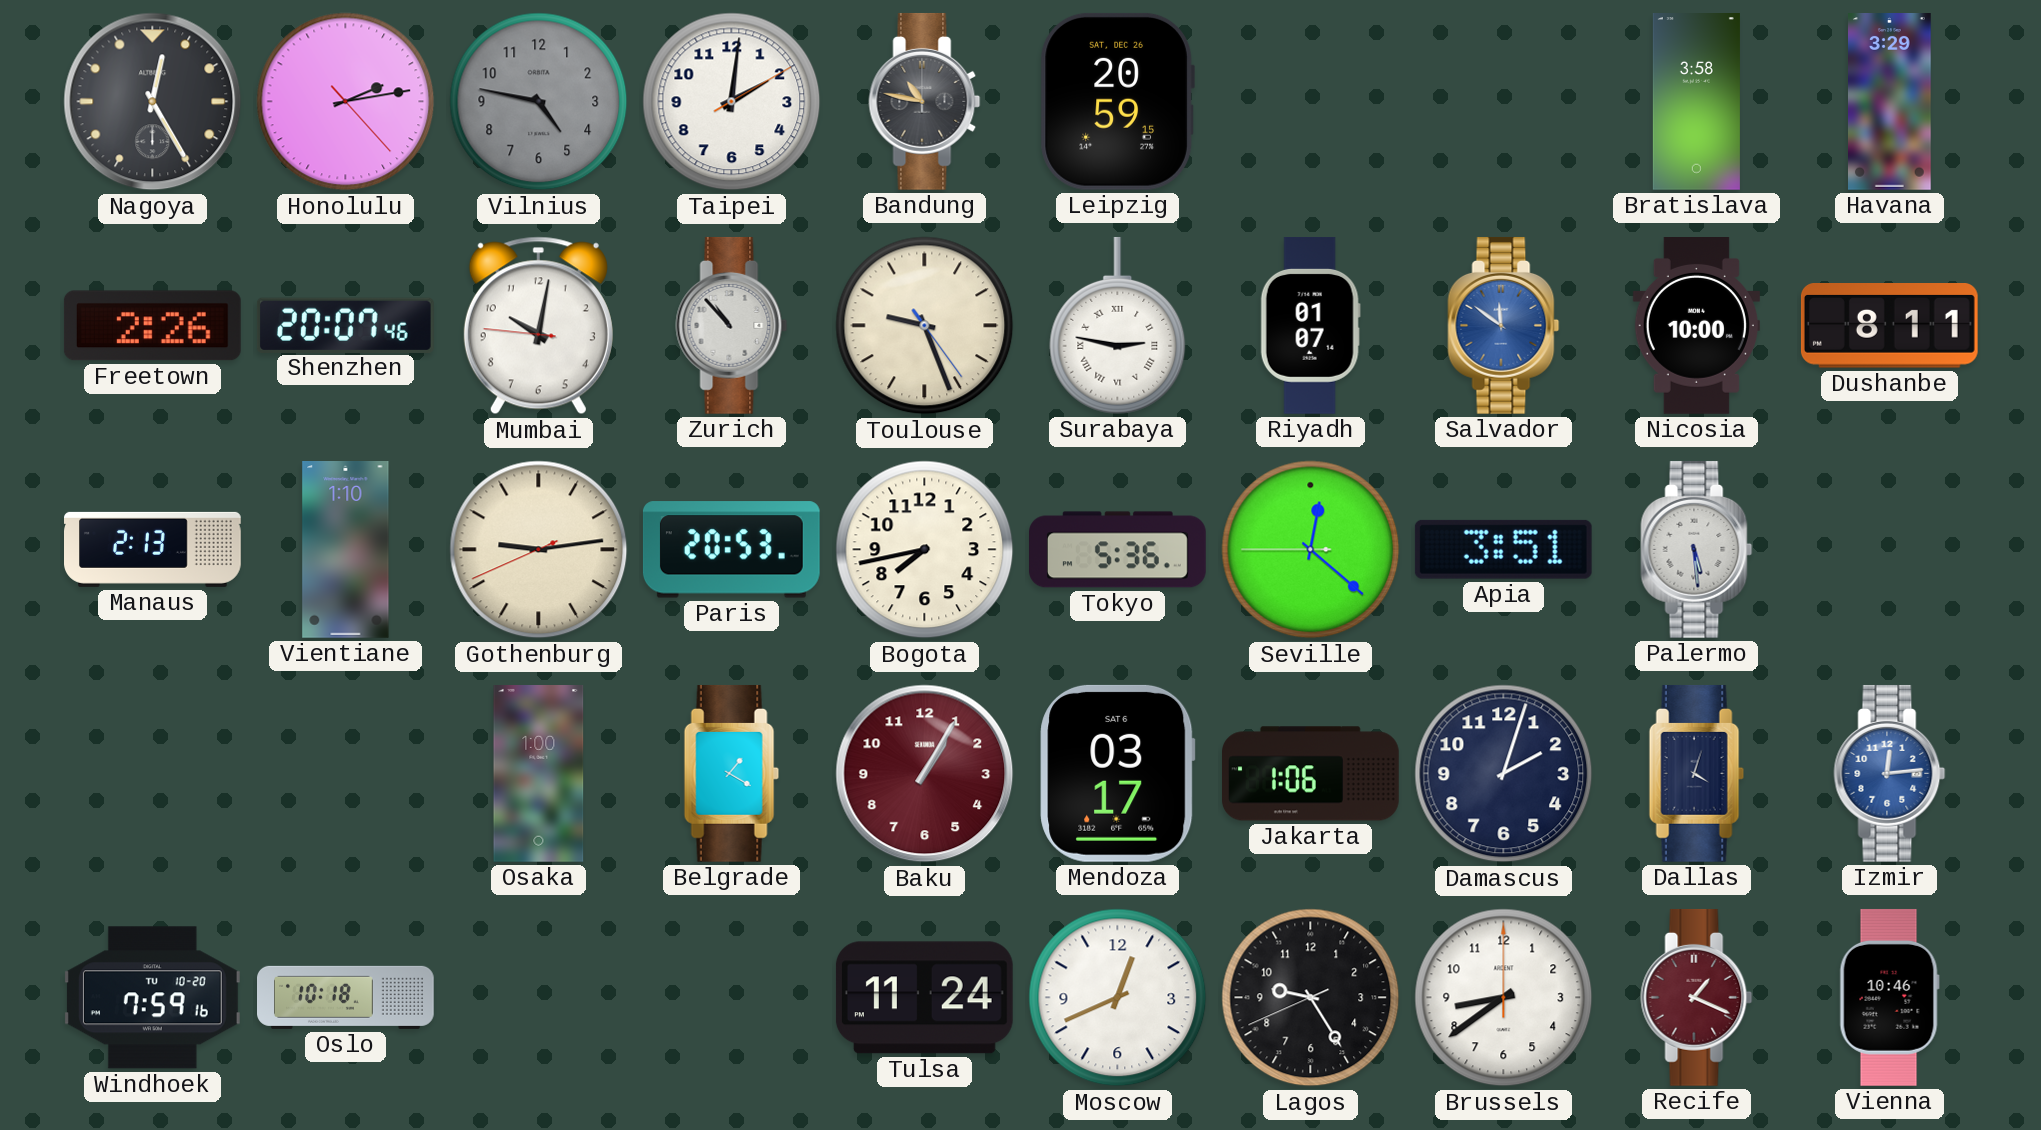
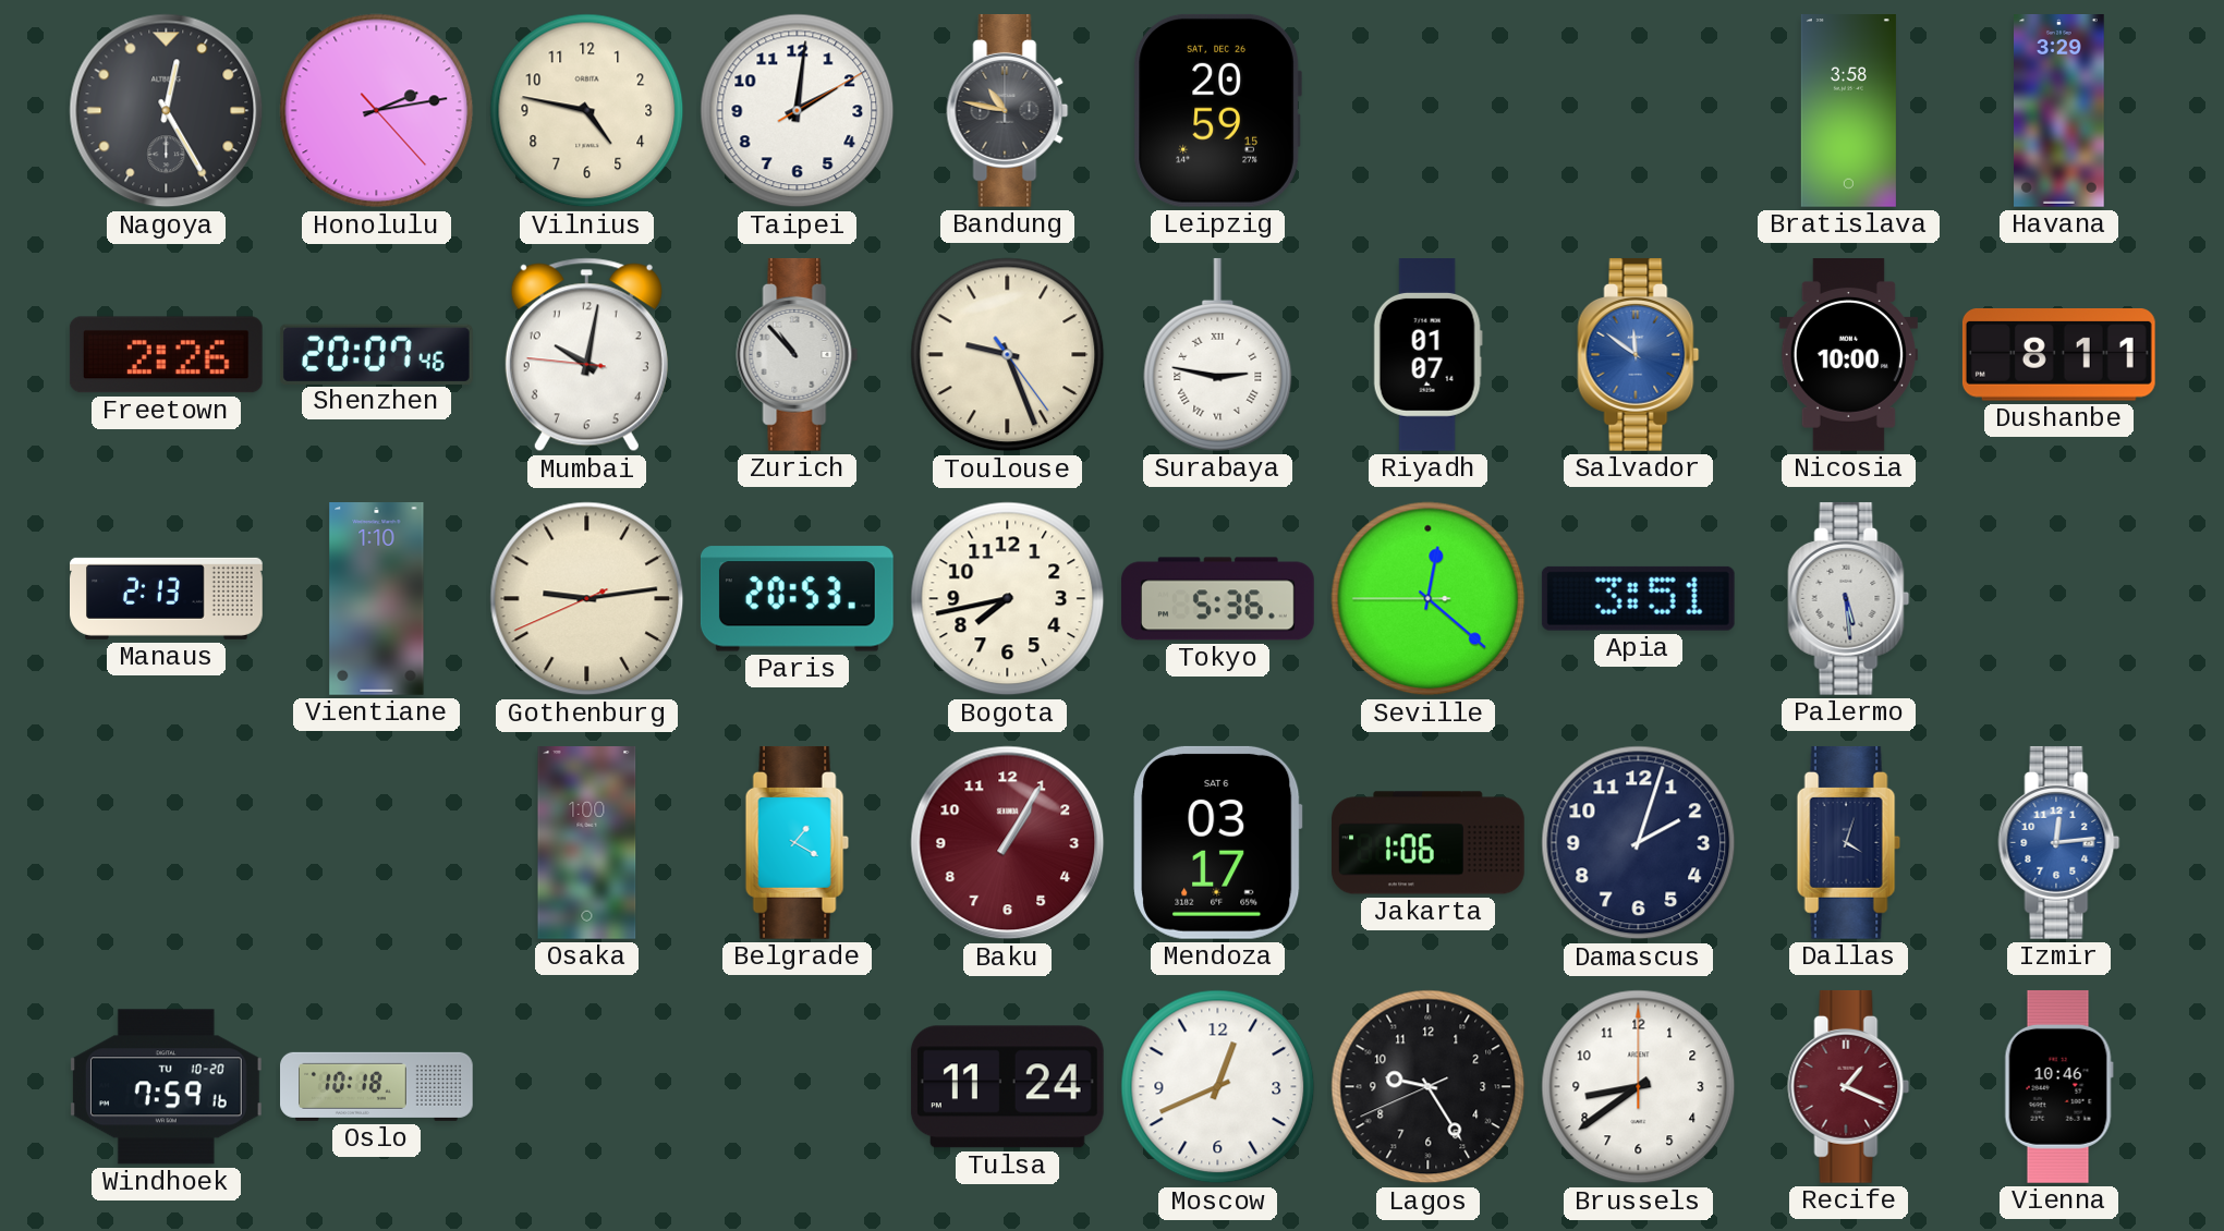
Vilnius dial: grey -> cream
